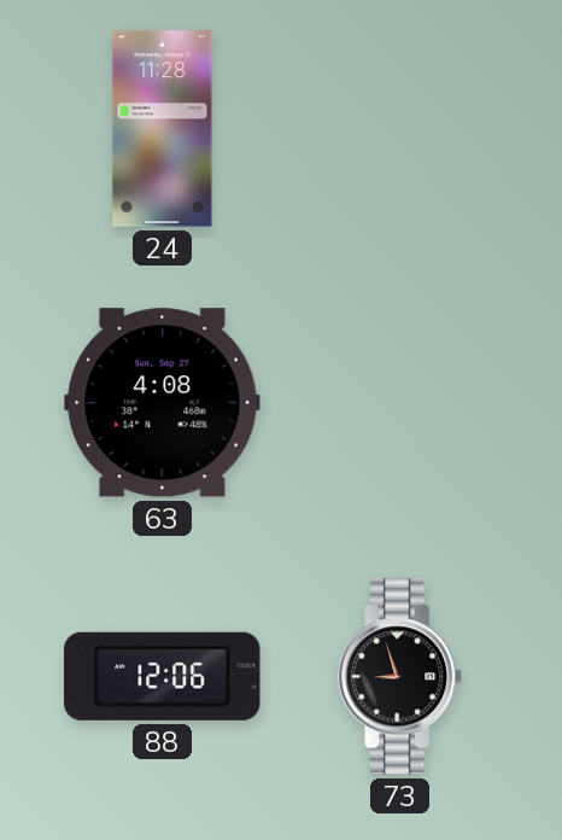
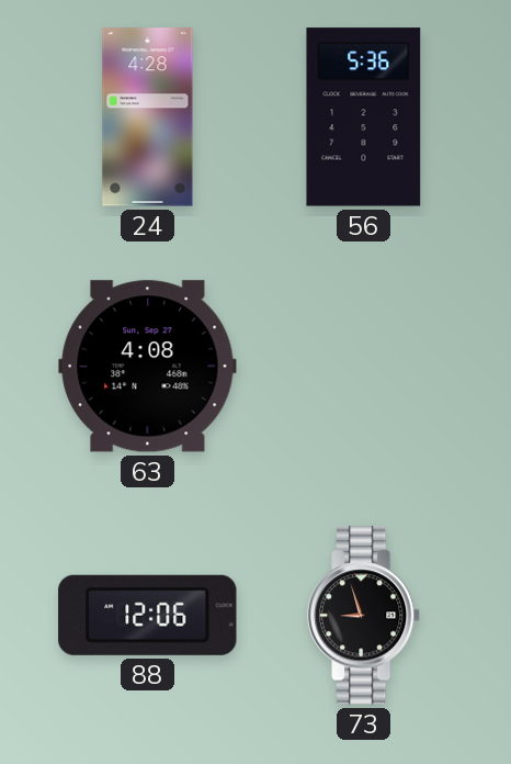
24: 11:28 -> 4:28
56: none -> 5:36
